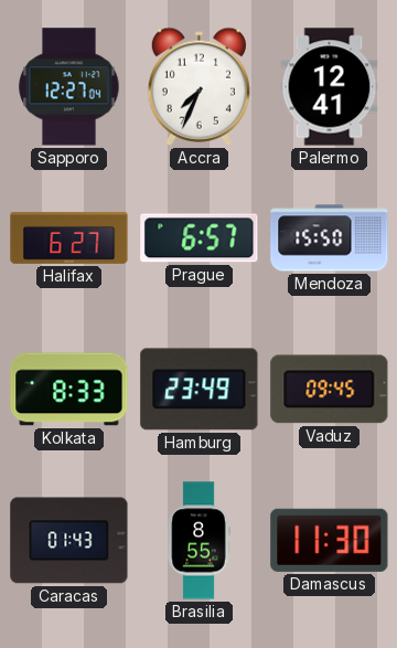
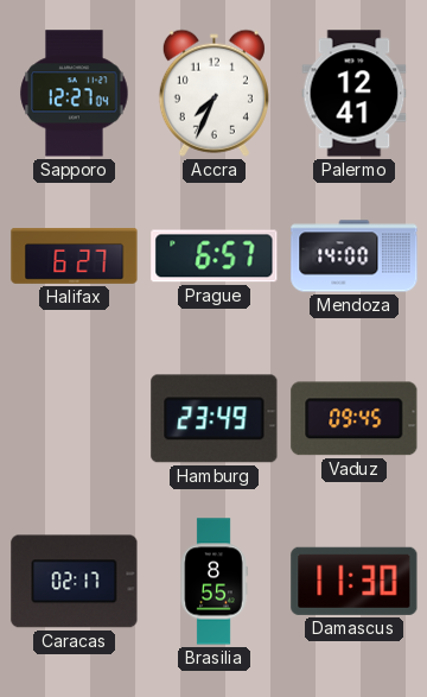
Mendoza: 15:50 -> 14:00
Kolkata: 8:33 -> none
Caracas: 01:43 -> 02:17
